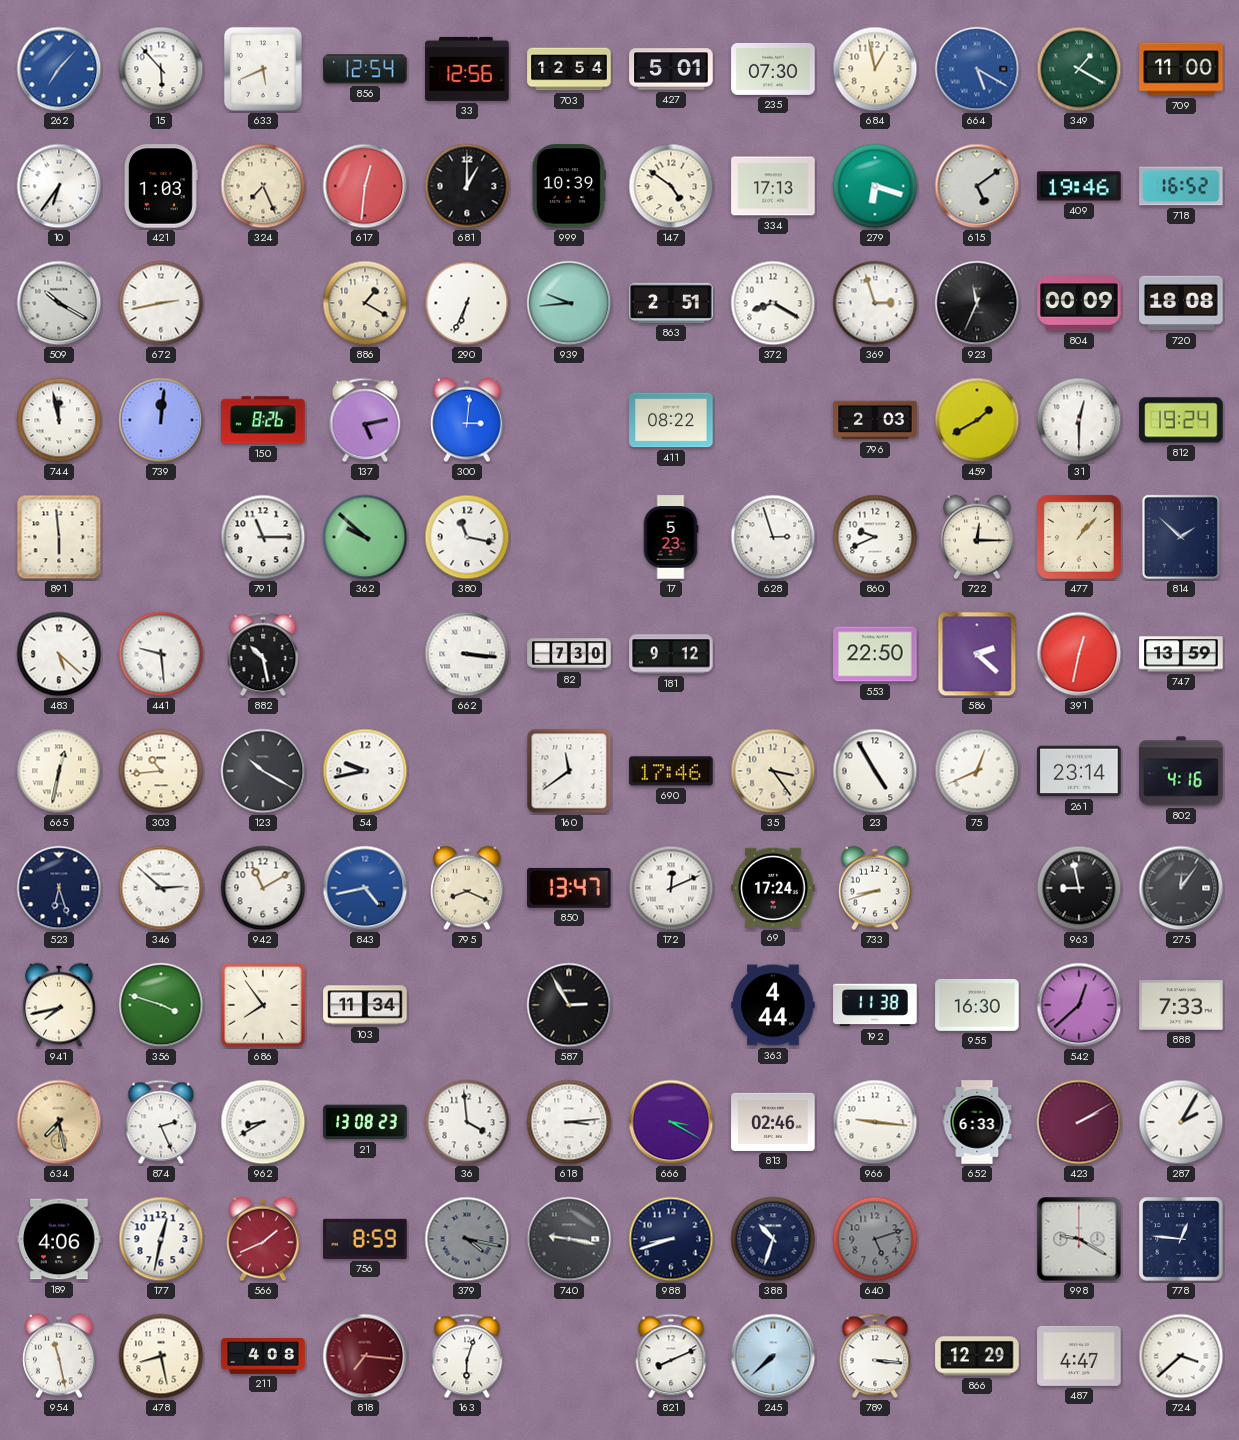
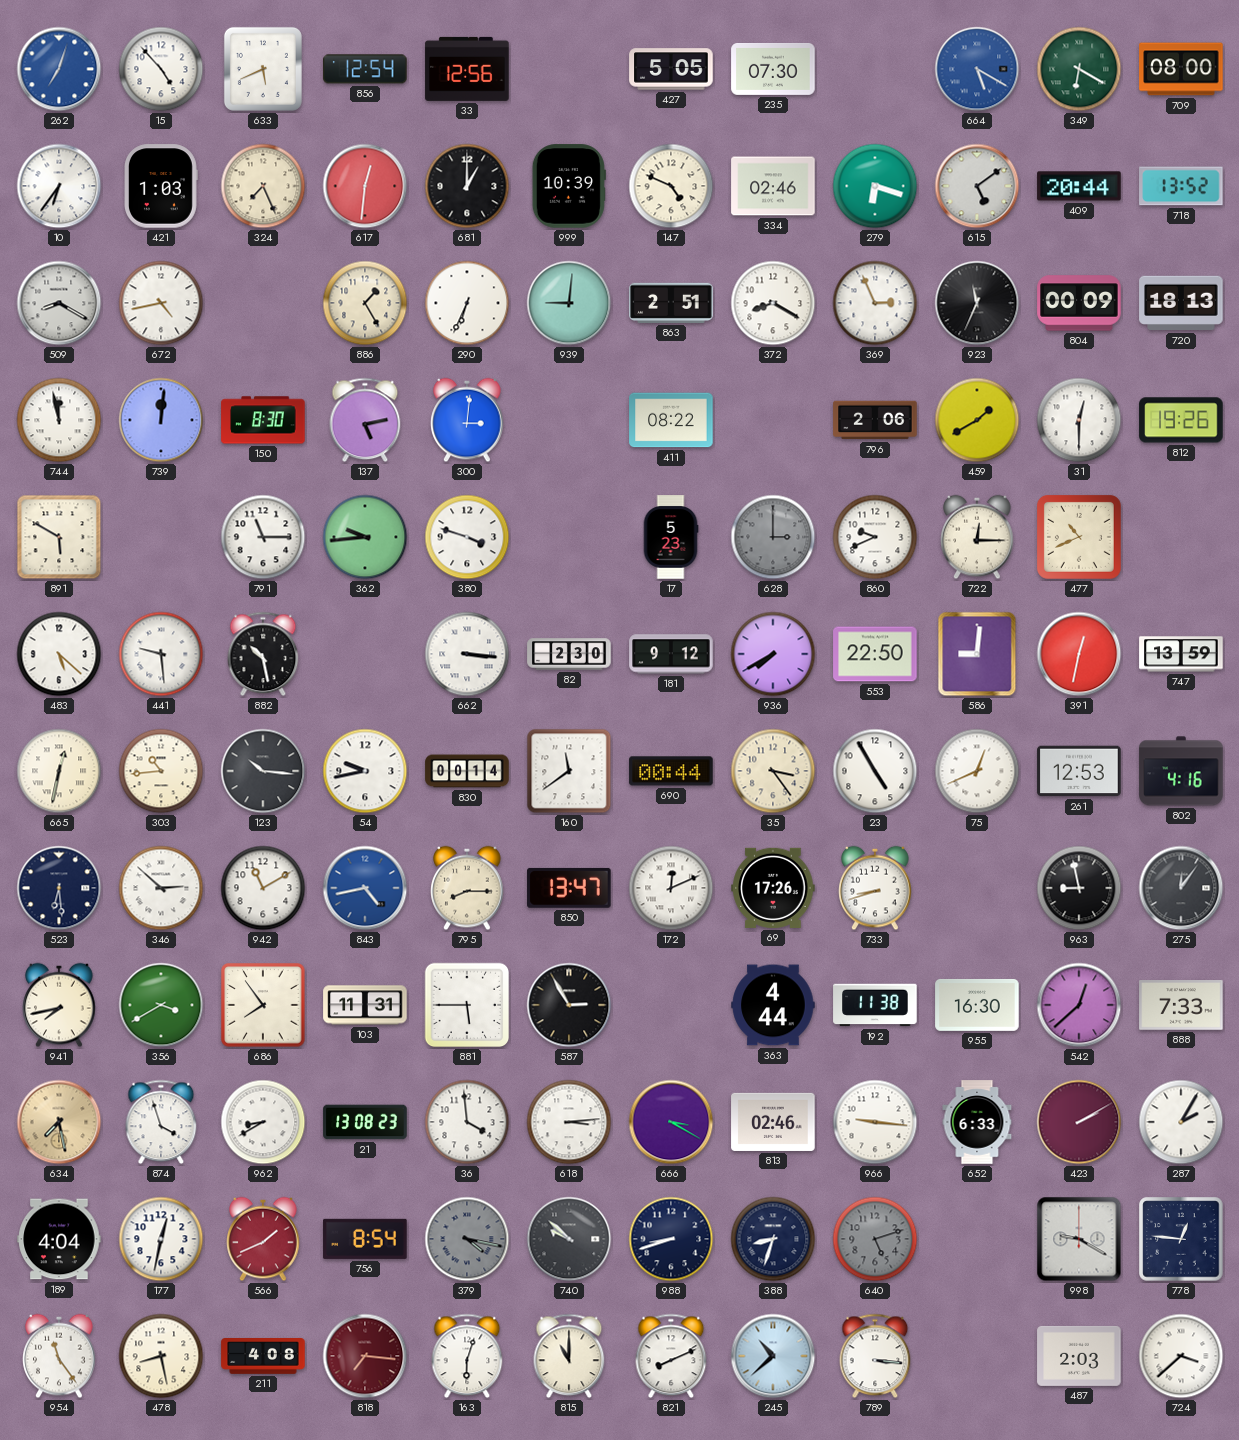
262: 7:07 -> 7:03
15: 5:53 -> 4:53
703: 12:54 -> none
427: 5:01 -> 5:05
684: 12:58 -> none
349: 1:20 -> 6:20
709: 11:00 -> 08:00
147: 4:51 -> 4:49
334: 17:13 -> 02:46
409: 19:46 -> 20:44
718: 16:52 -> 13:52
509: 10:20 -> 8:20
672: 2:43 -> 4:43
886: 1:20 -> 1:25
939: 9:44 -> 9:01
369: 2:57 -> 2:56
720: 18:08 -> 18:13
150: 8:26 -> 8:30
796: 2:03 -> 2:06
812: 19:24 -> 19:26
891: 5:59 -> 5:50
362: 9:52 -> 9:44
380: 11:17 -> 3:48
628: 2:57 -> 3:00
628 dial: white -> grey
477: 1:07 -> 10:41
814: 1:52 -> none
82: 7:30 -> 2:30
936: none -> 7:40
586: 2:22 -> 9:01
123: 10:20 -> 10:16
830: none -> 00:14
690: 17:46 -> 00:44
261: 23:14 -> 12:53
523: 6:27 -> 6:29
795: 8:19 -> 8:15
69: 17:24 -> 17:26
356: 3:48 -> 3:40
103: 11:34 -> 11:31
881: none -> 5:45
874: 2:26 -> 3:57
189: 4:06 -> 4:04
756: 8:59 -> 8:54
740: 9:17 -> 9:52
388: 10:33 -> 8:33
954: 11:28 -> 11:24
815: none -> 11:00
245: 7:38 -> 10:38
866: 12:29 -> none
487: 4:47 -> 2:03
